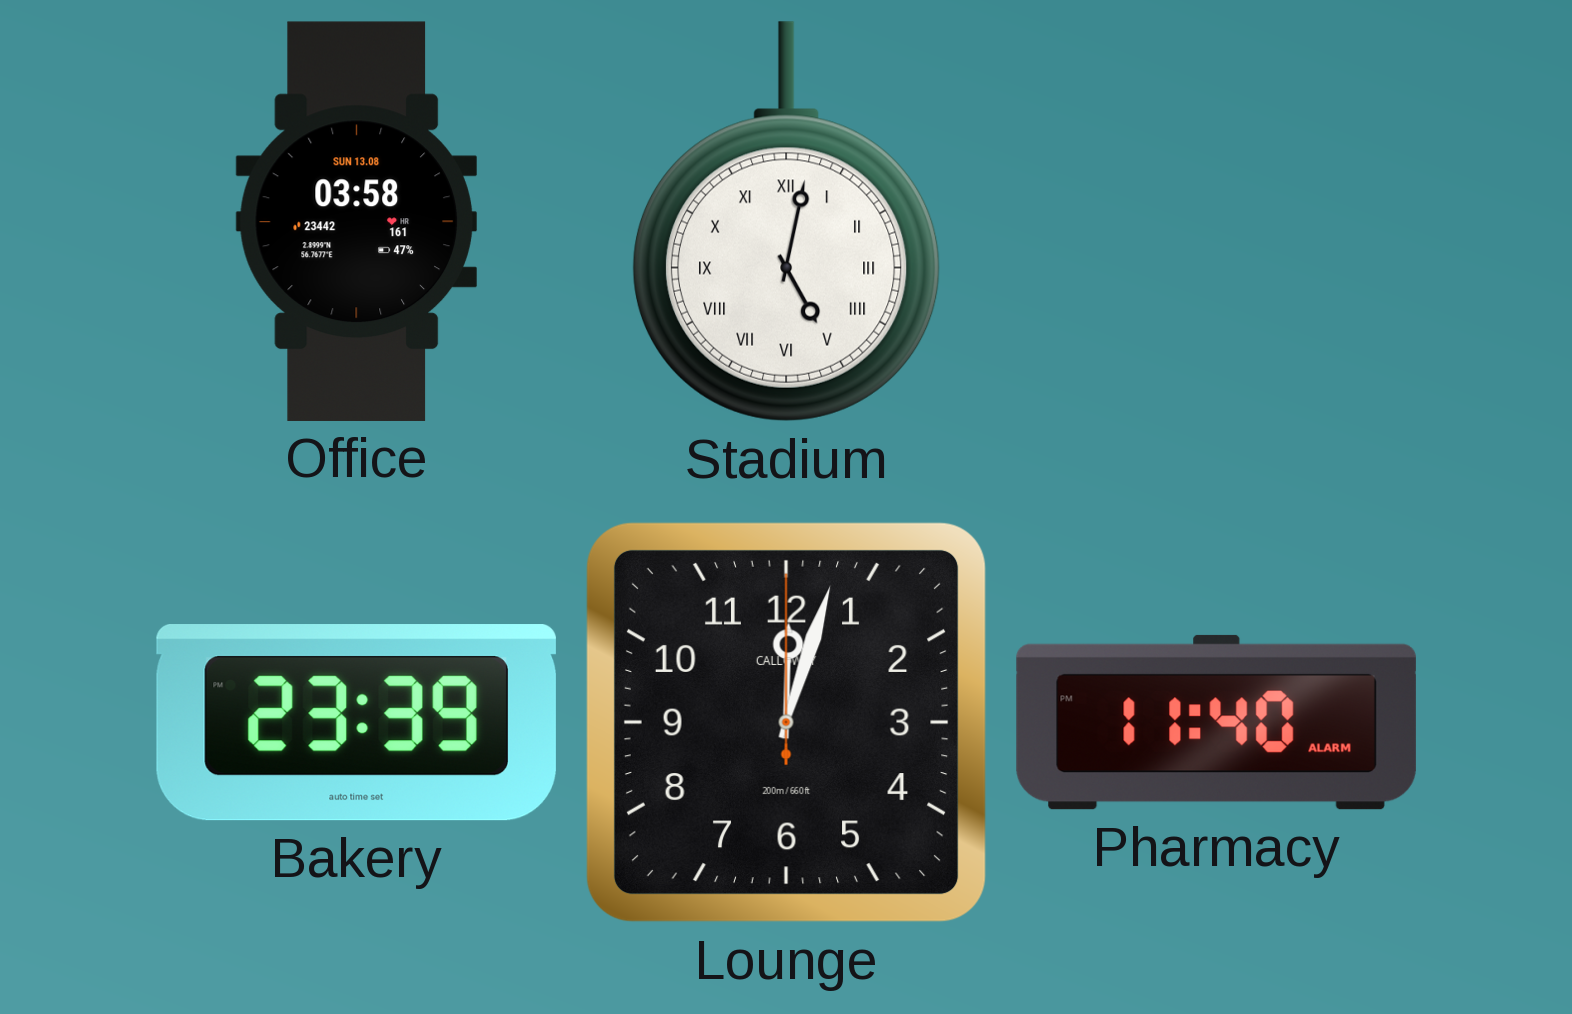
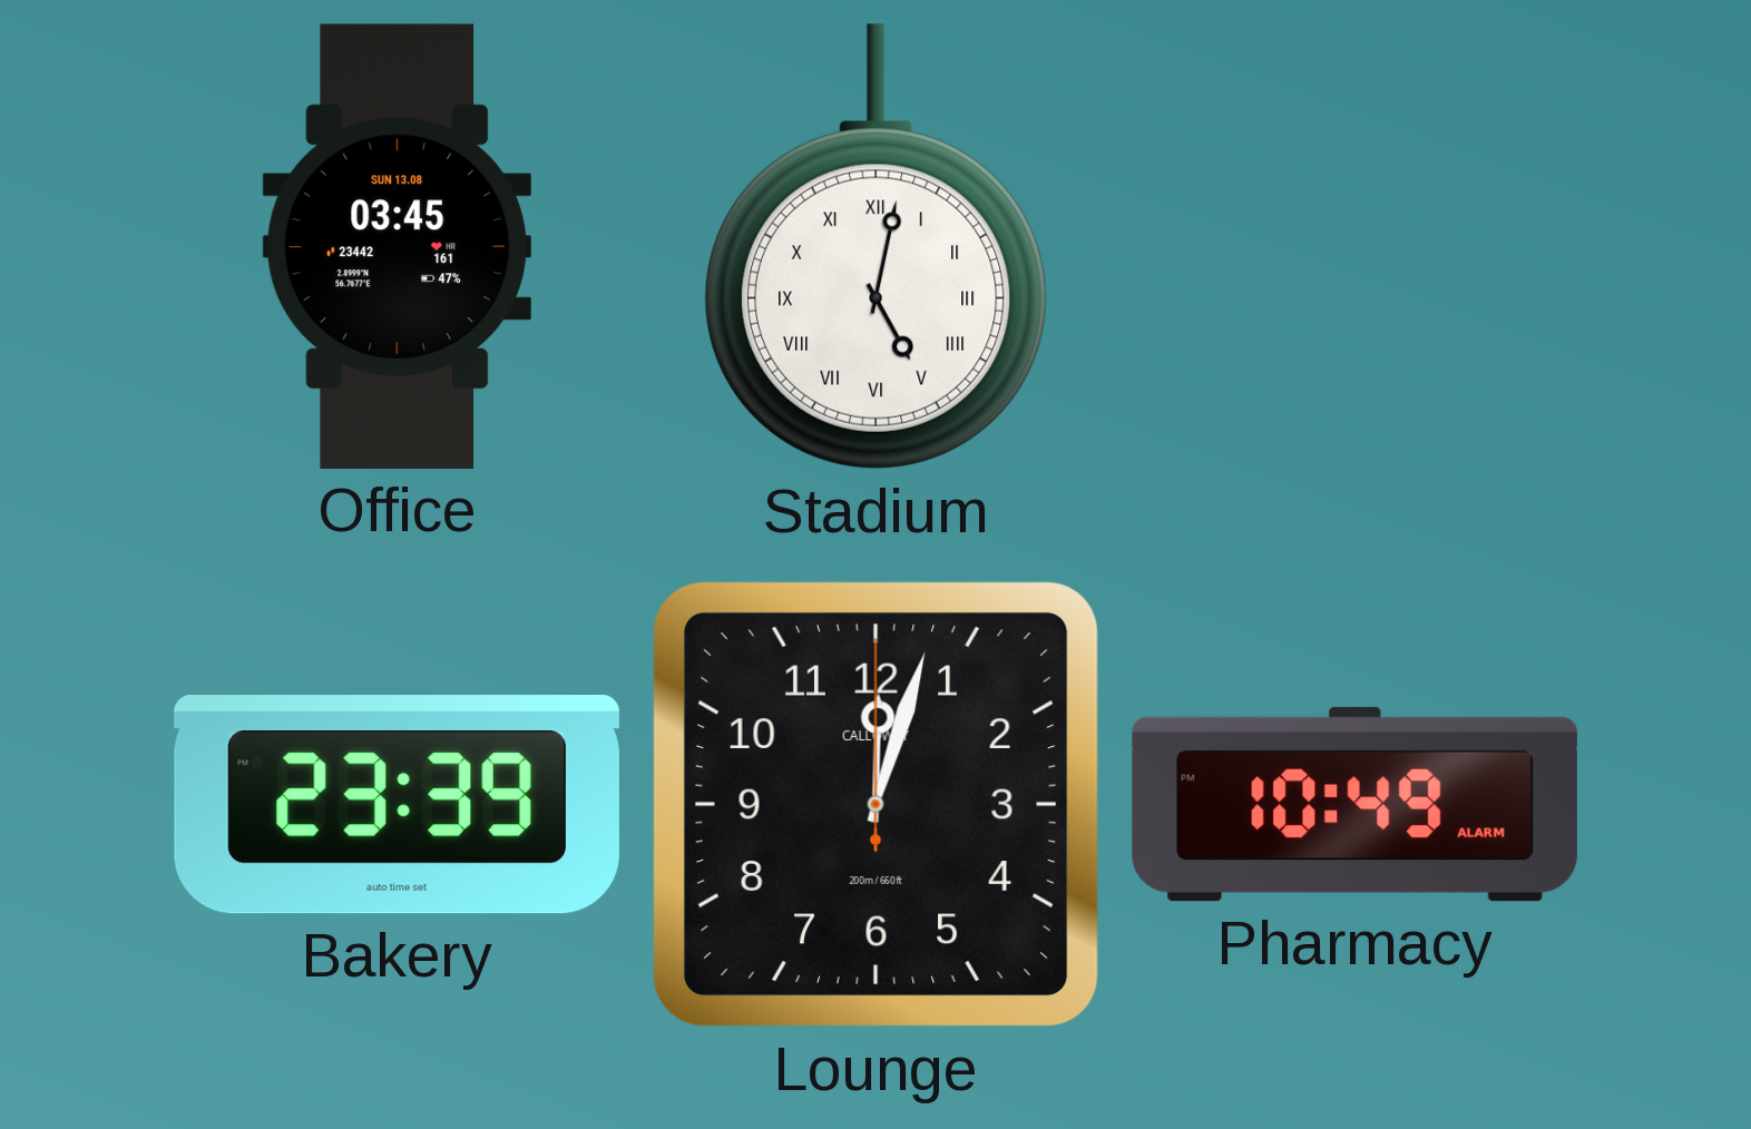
Office: 03:58 -> 03:45
Pharmacy: 11:40 -> 10:49
